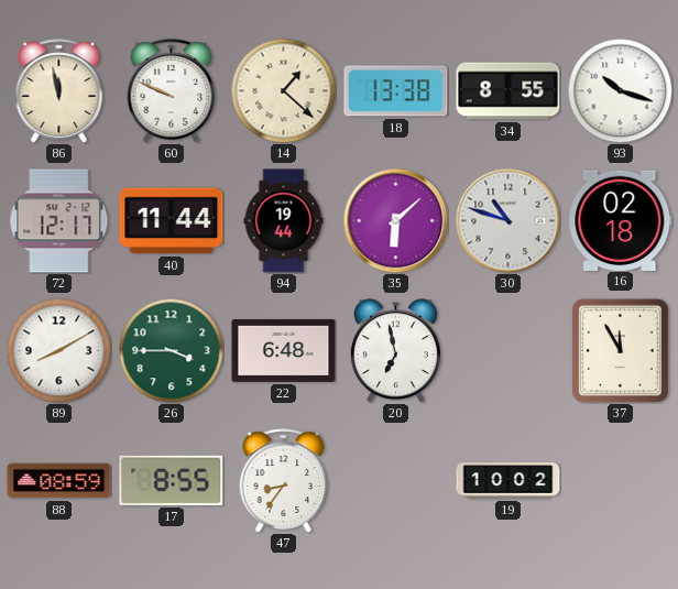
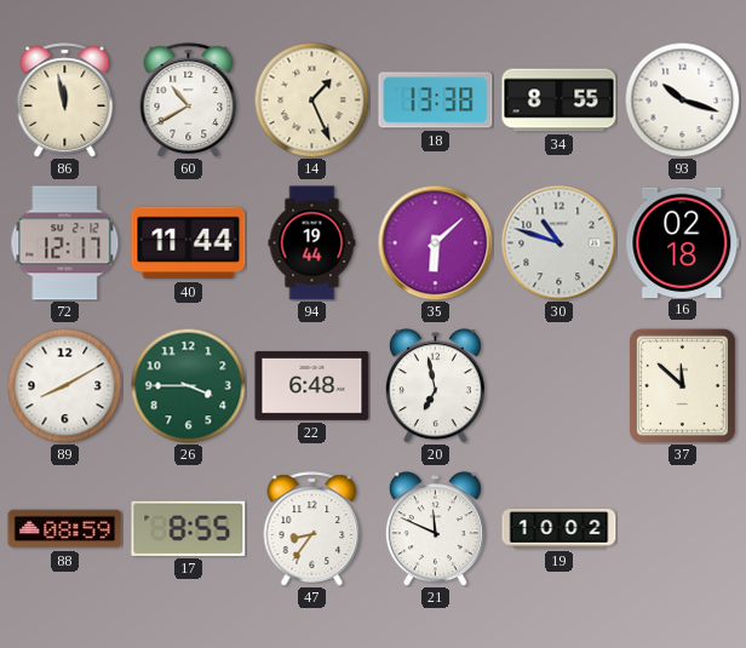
60: 9:49 -> 10:40
14: 1:22 -> 1:26
37: 11:55 -> 11:52
21: none -> 11:49
